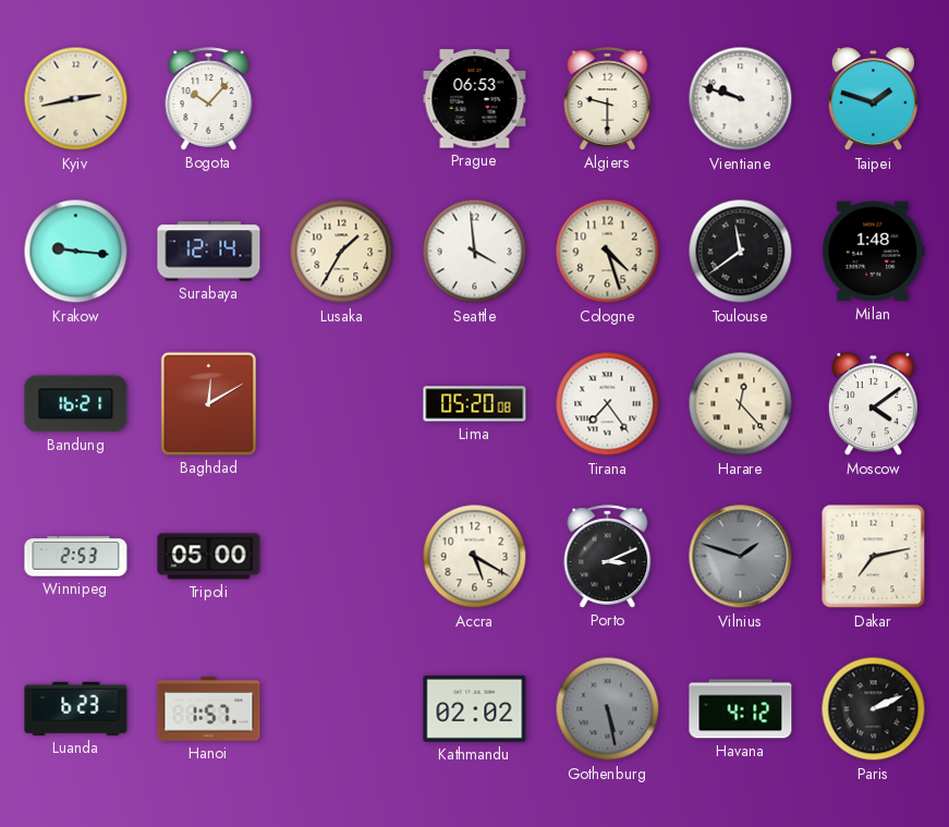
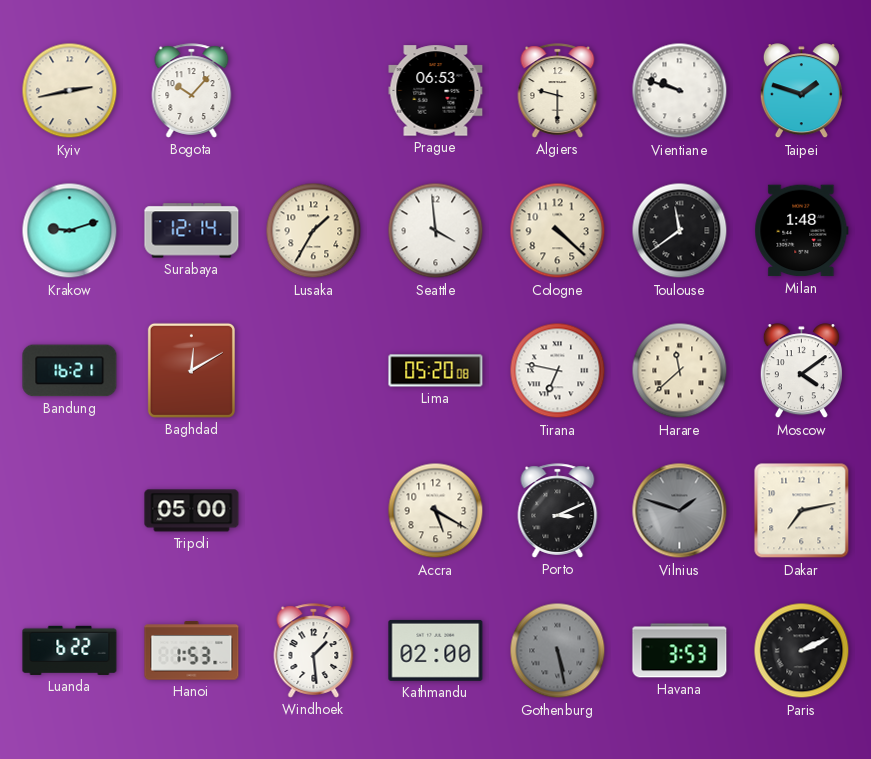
Krakow: 9:16 -> 9:12
Cologne: 4:27 -> 4:22
Tirana: 7:24 -> 6:47
Harare: 12:23 -> 11:38
Winnipeg: 2:53 -> none
Luanda: 6:23 -> 6:22
Hanoi: 1:57 -> 1:53
Windhoek: none -> 1:29
Kathmandu: 02:02 -> 02:00
Havana: 4:12 -> 3:53
